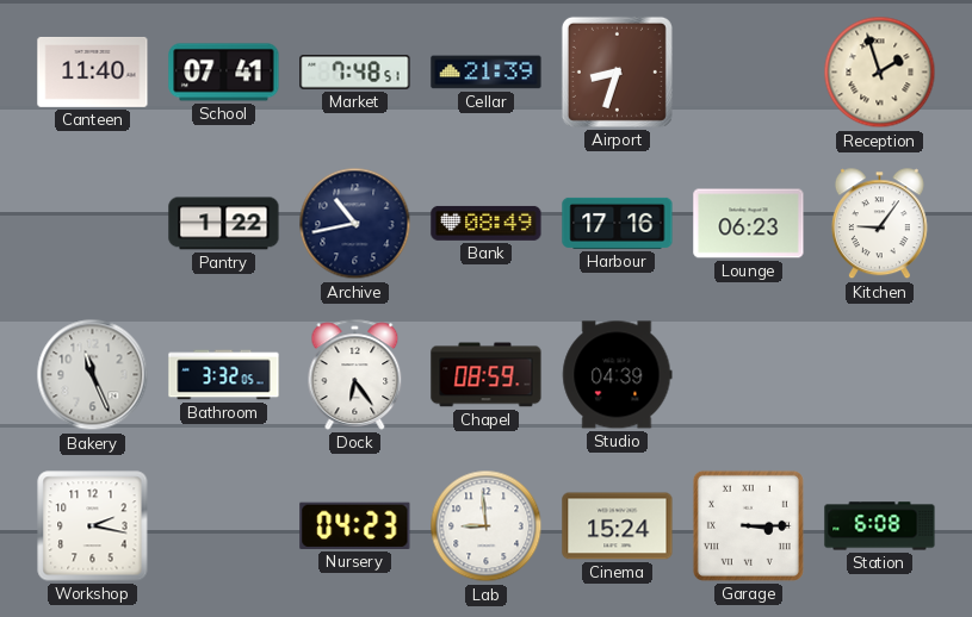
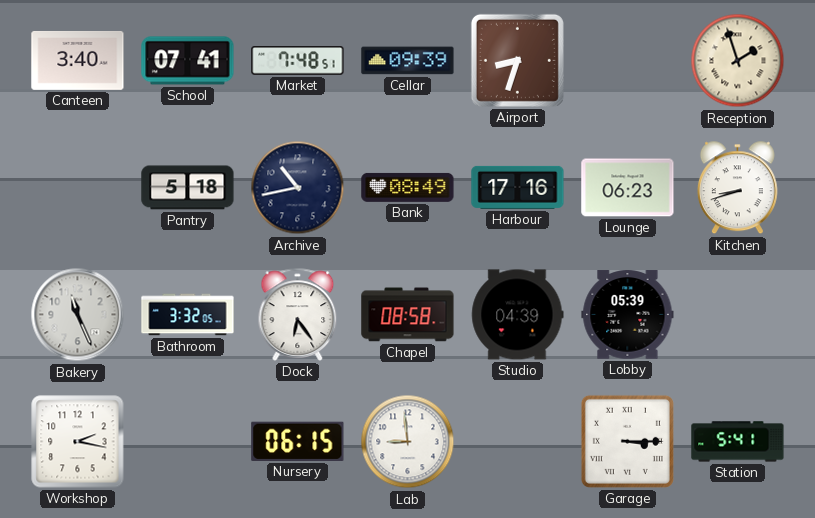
Canteen: 11:40 -> 3:40
Cellar: 21:39 -> 09:39
Pantry: 1:22 -> 5:18
Kitchen: 9:06 -> 8:42
Chapel: 08:59 -> 08:58
Lobby: none -> 05:39
Nursery: 04:23 -> 06:15
Cinema: 15:24 -> none
Station: 6:08 -> 5:41
